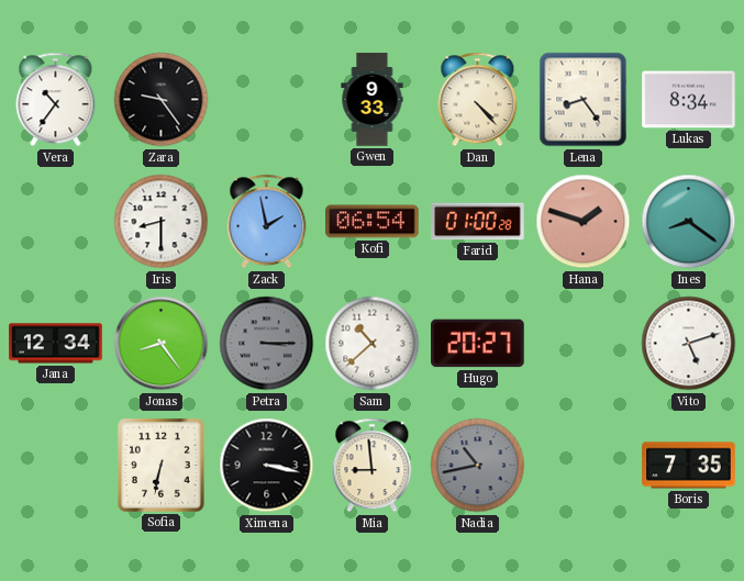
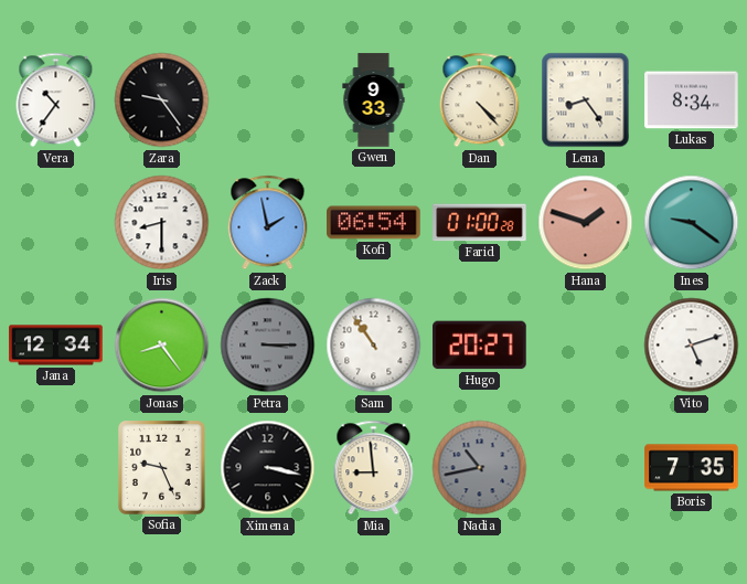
Ines: 8:21 -> 9:21
Sam: 10:38 -> 10:54
Sofia: 6:32 -> 9:26
